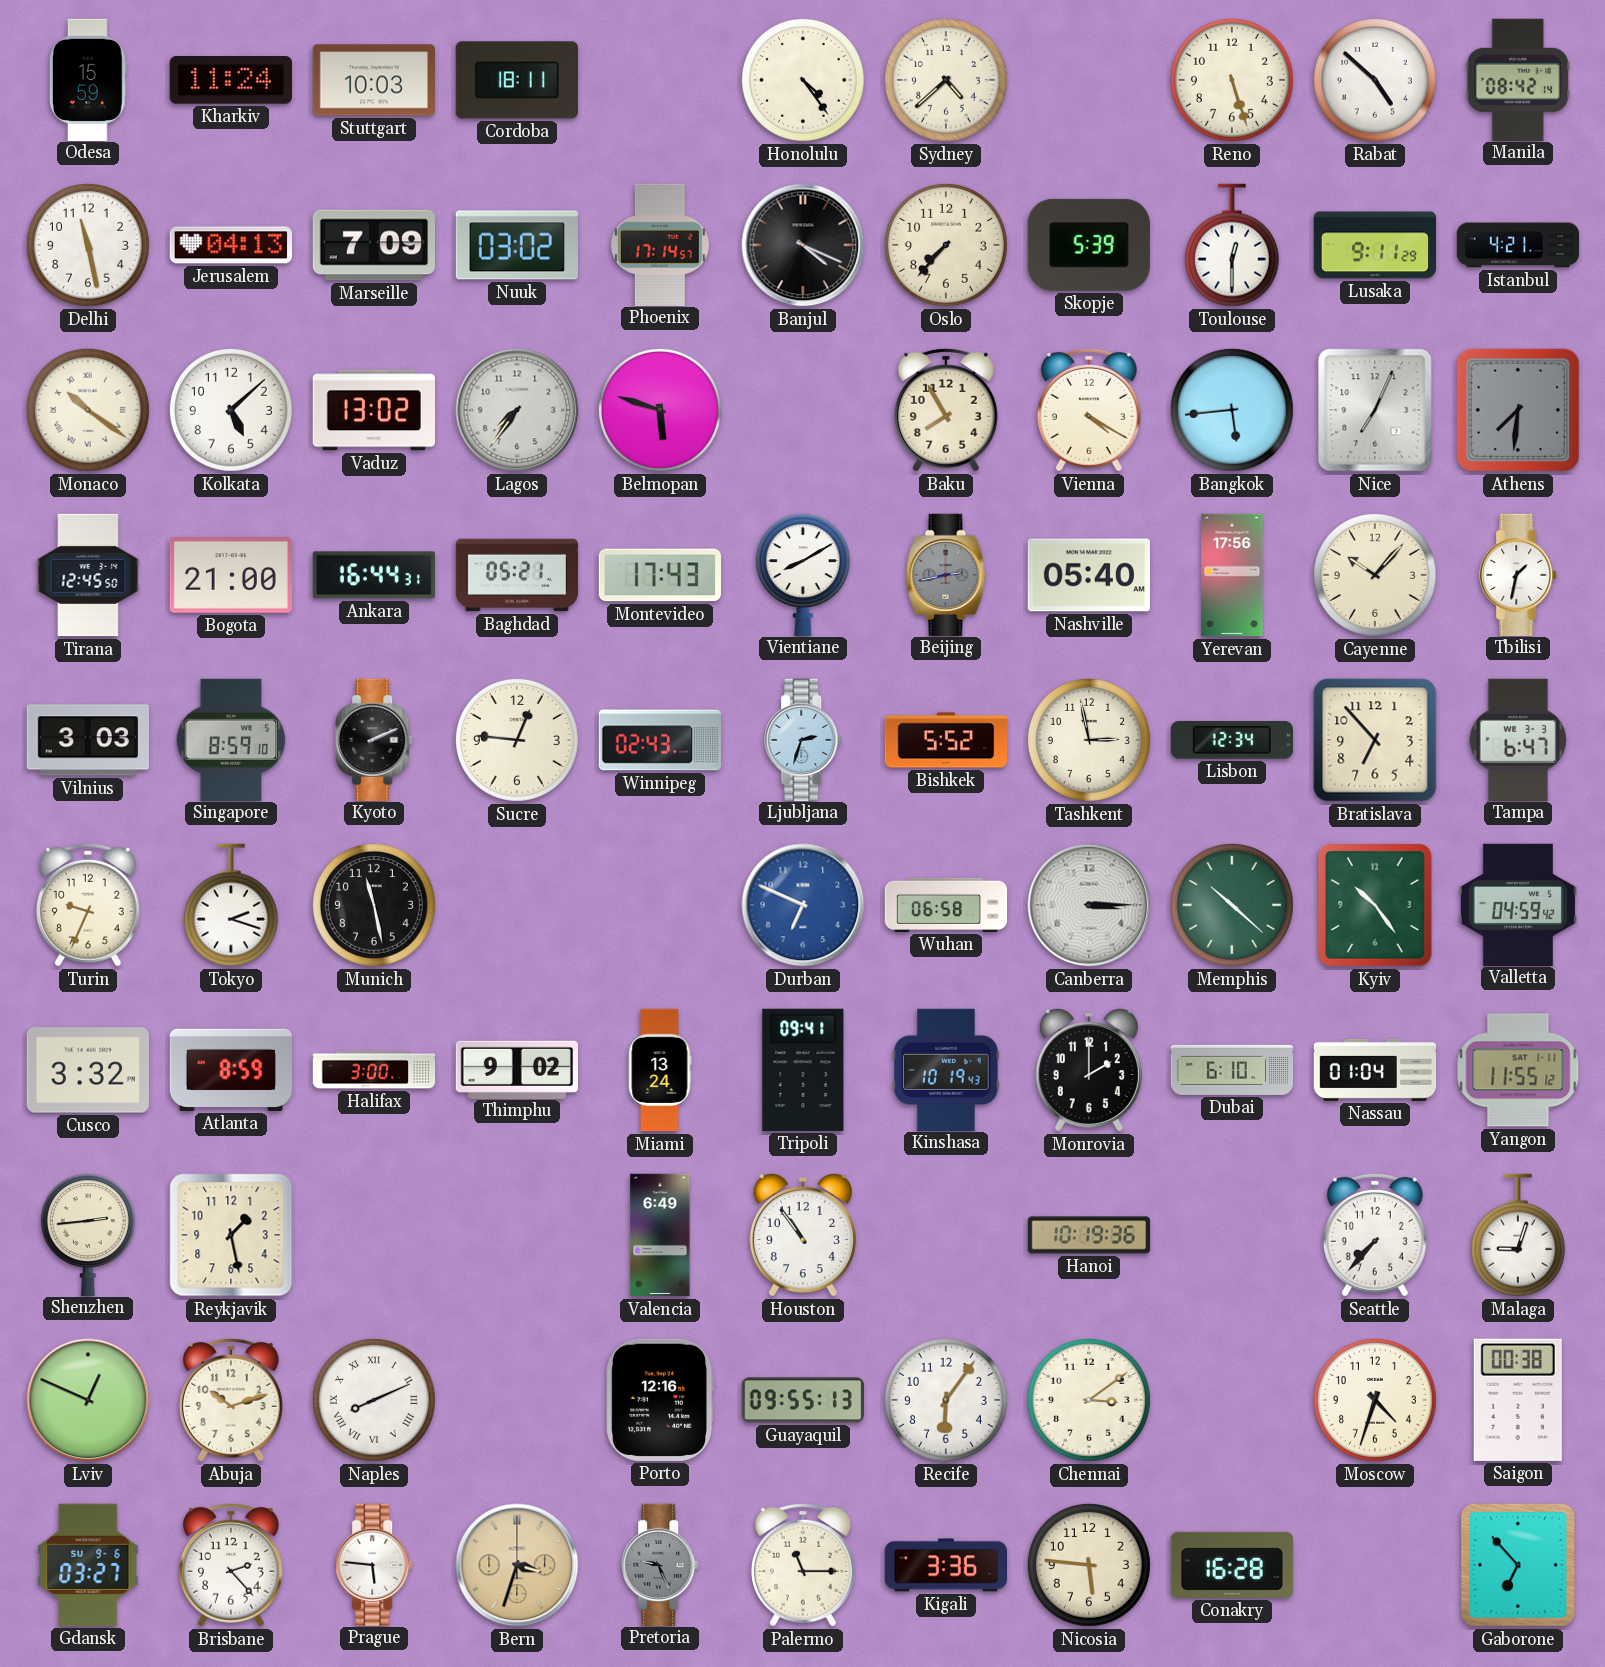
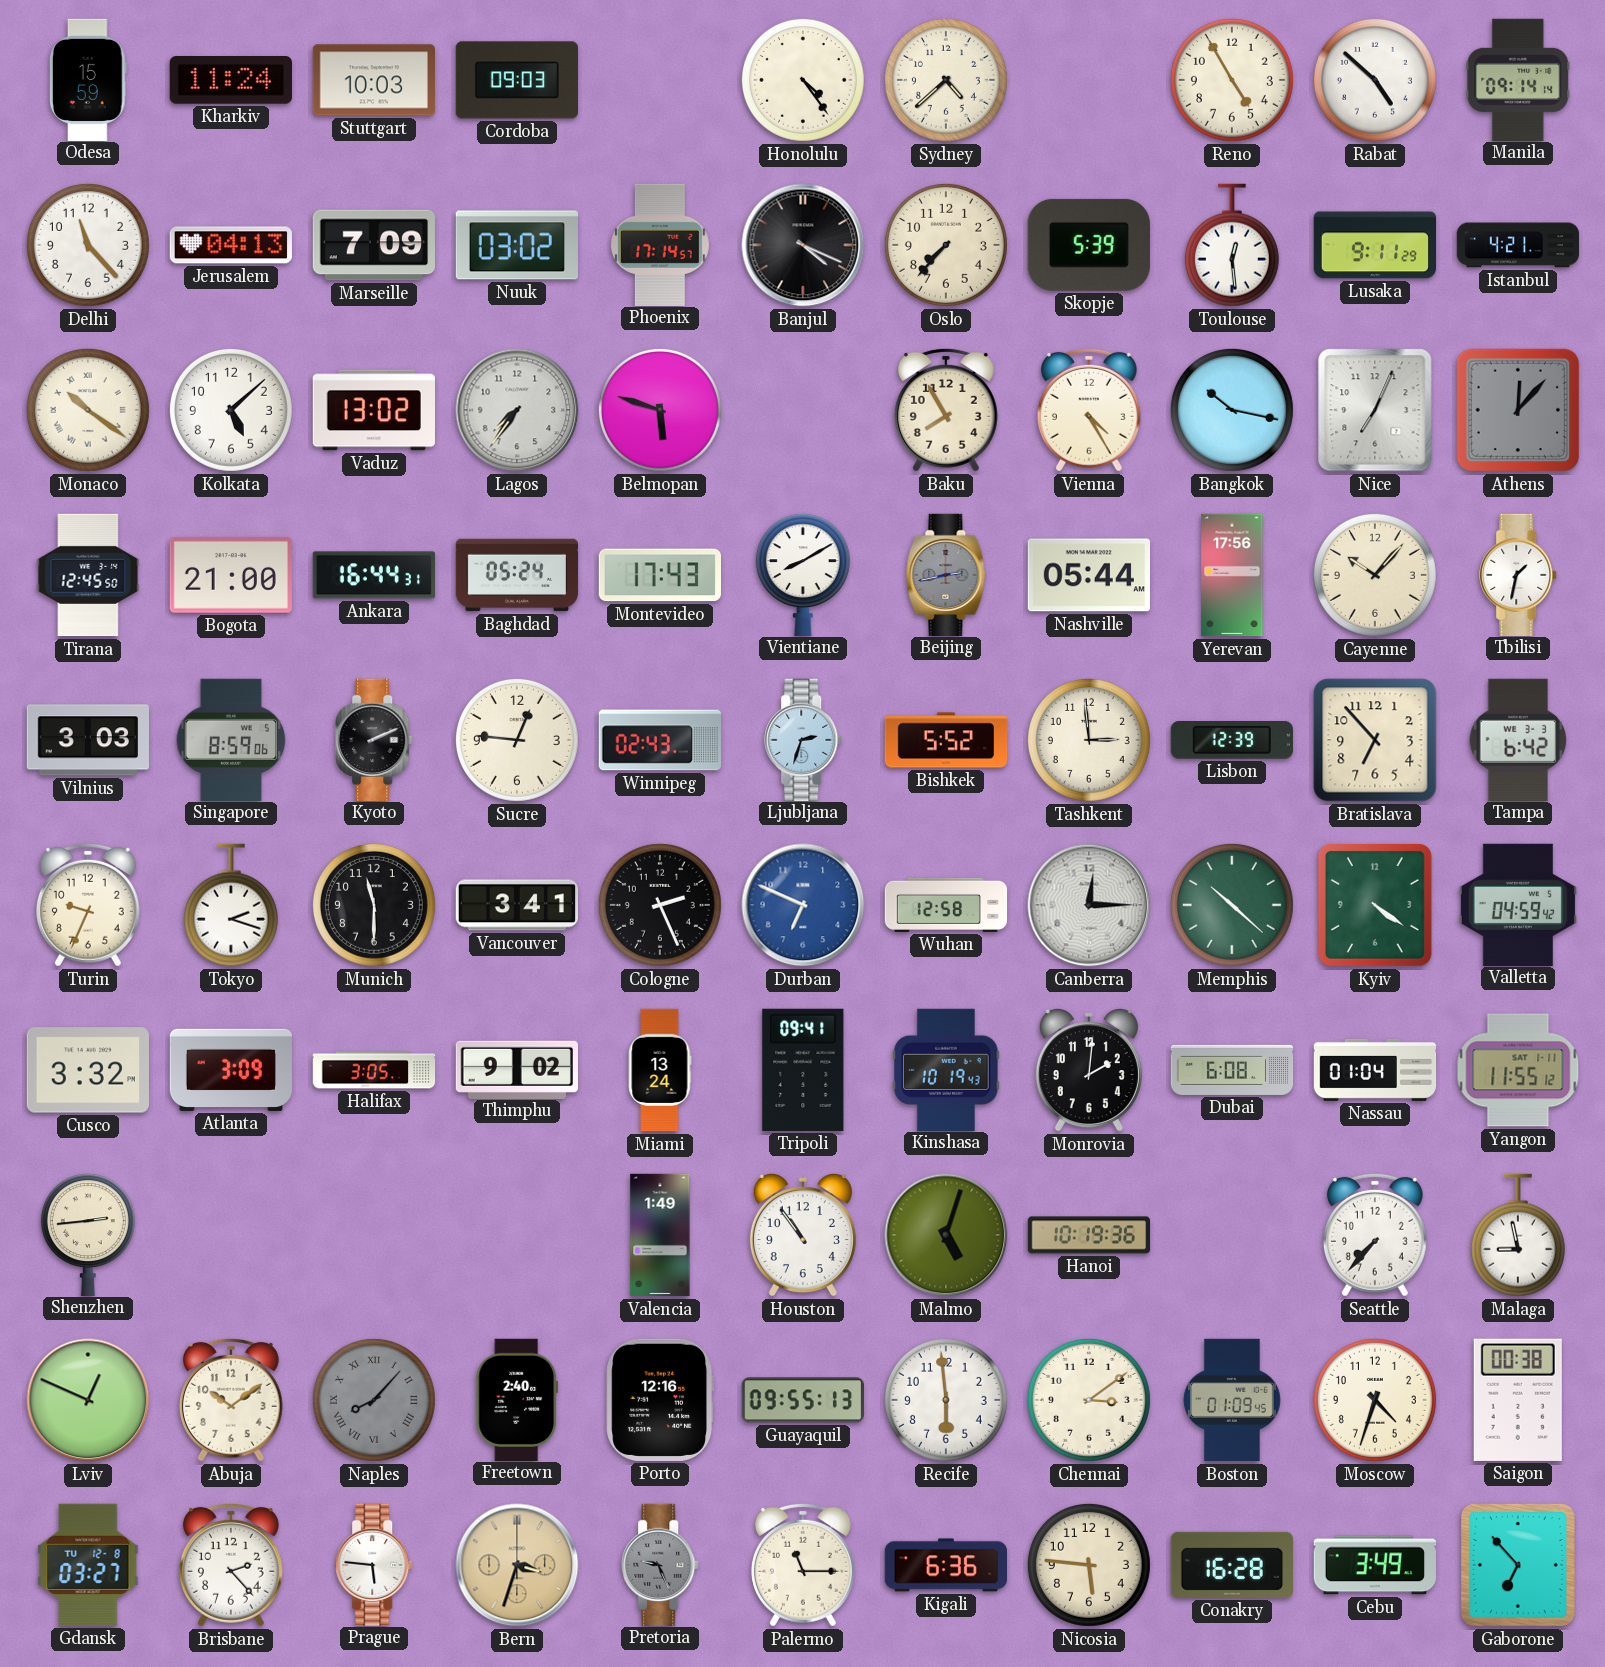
Cordoba: 18:11 -> 09:03
Reno: 5:27 -> 4:55
Manila: 08:42 -> 09:14
Delhi: 11:28 -> 11:23
Toulouse: 12:30 -> 12:29
Vienna: 4:20 -> 4:25
Bangkok: 5:44 -> 10:17
Athens: 7:31 -> 12:07
Baghdad: 05:21 -> 05:24
Nashville: 05:40 -> 05:44
Singapore: 8:59:10 -> 8:59:06
Tashkent: 2:58 -> 2:59
Lisbon: 12:34 -> 12:39
Tampa: 6:47 -> 6:42
Munich: 11:28 -> 11:30
Vancouver: none -> 3:41
Cologne: none -> 2:26
Wuhan: 06:58 -> 12:58
Canberra: 3:15 -> 12:15
Kyiv: 10:24 -> 4:21
Atlanta: 8:59 -> 3:09
Halifax: 3:00 -> 3:05
Monrovia: 2:00 -> 2:01
Dubai: 6:10 -> 6:08
Reykjavik: 1:28 -> none
Valencia: 6:49 -> 1:49
Malmo: none -> 5:03
Malaga: 9:03 -> 8:58
Abuja: 10:12 -> 10:09
Naples: 8:11 -> 8:07
Naples dial: white -> grey
Freetown: none -> 2:40
Recife: 6:06 -> 5:59
Boston: none -> 01:09
Gdansk date: SU 9-6 -> TU 12-8
Kigali: 3:36 -> 6:36
Cebu: none -> 3:49
